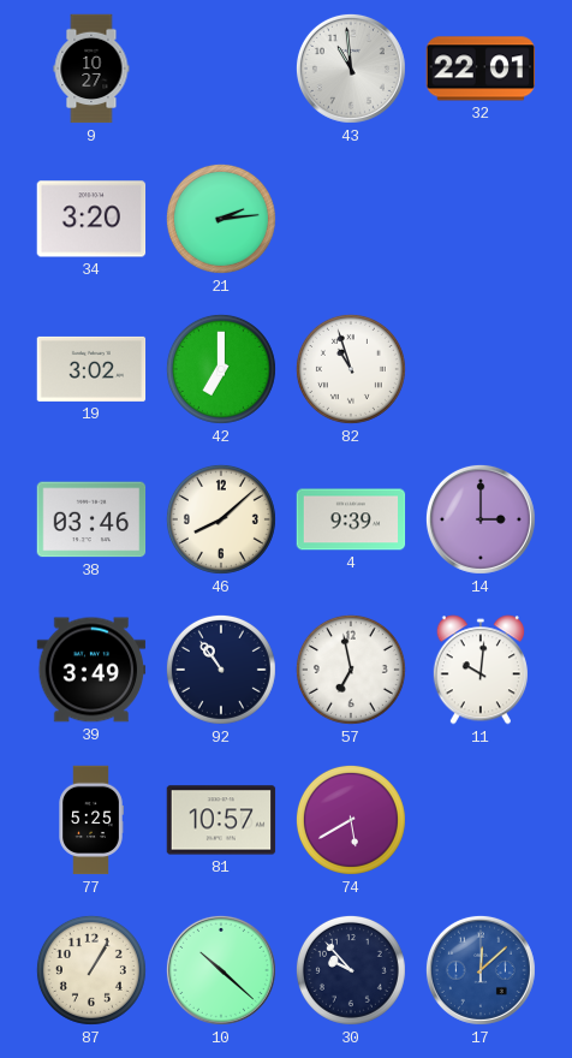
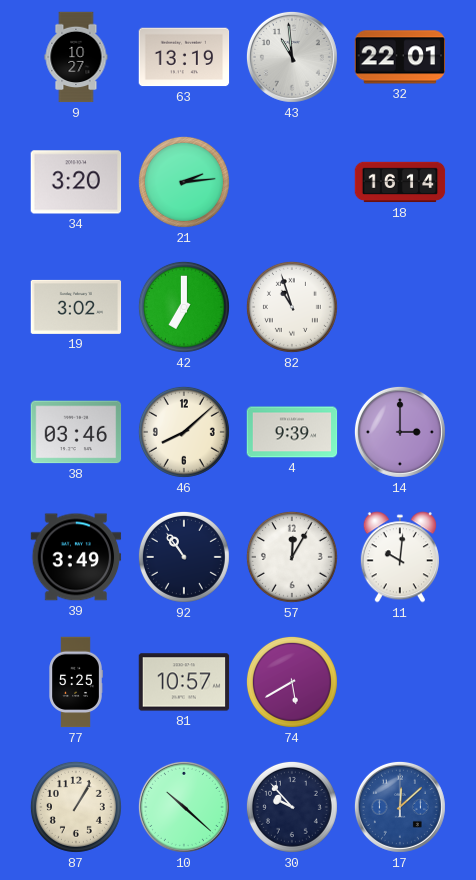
63: none -> 13:19
18: none -> 16:14
57: 6:58 -> 12:05
